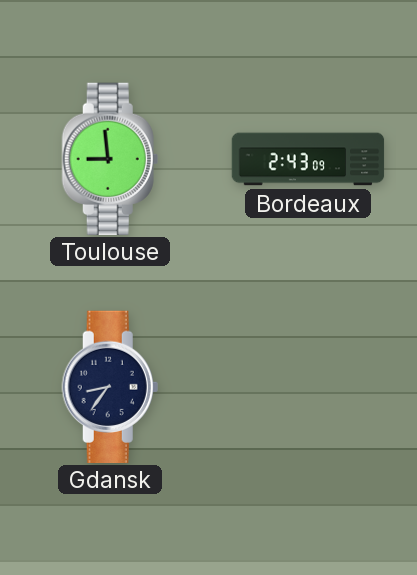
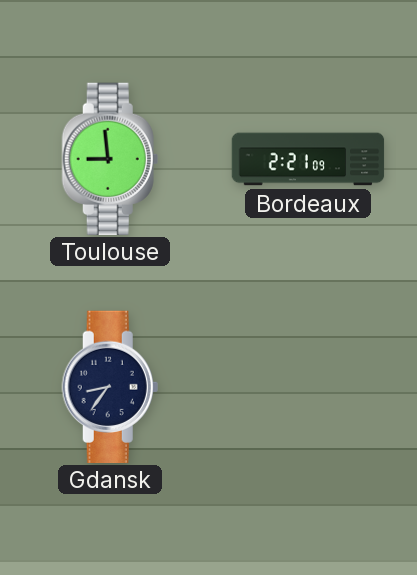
Bordeaux: 2:43 -> 2:21
